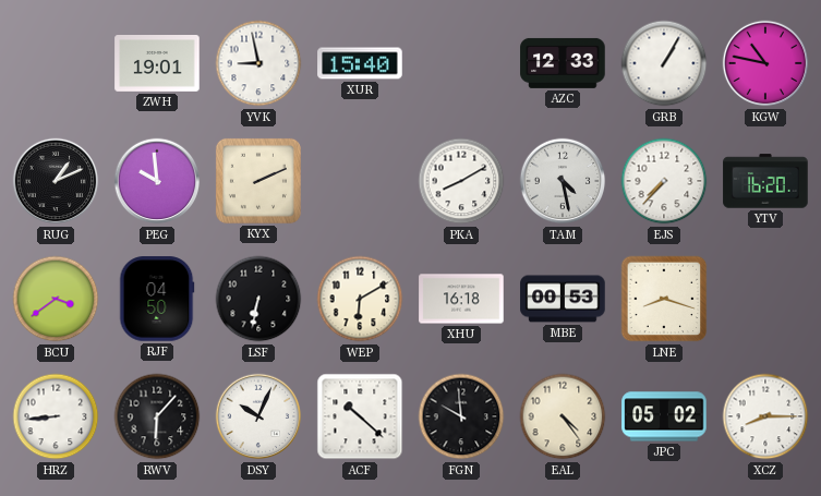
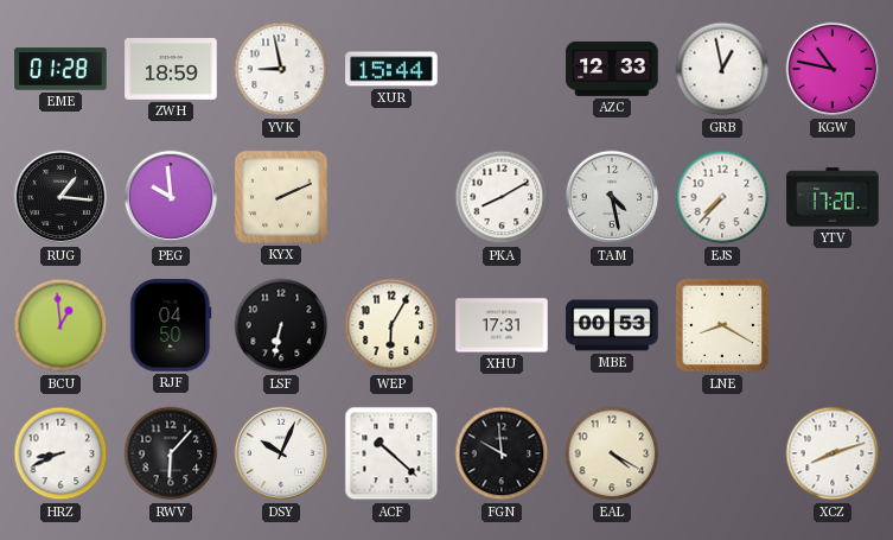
EME: none -> 01:28
ZWH: 19:01 -> 18:59
XUR: 15:40 -> 15:44
GRB: 1:05 -> 12:58
RUG: 1:11 -> 1:16
YTV: 16:20 -> 17:20
BCU: 3:39 -> 12:59
WEP: 6:10 -> 6:05
XHU: 16:18 -> 17:31
LNE: 8:18 -> 8:20
HRZ: 8:44 -> 8:41
EAL: 4:24 -> 4:20
JPC: 05:02 -> none
XCZ: 8:15 -> 8:12
